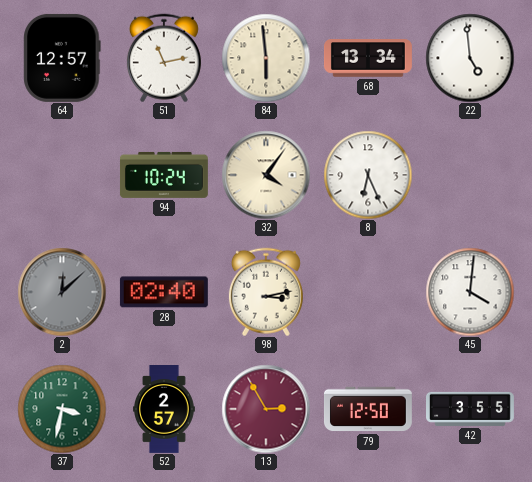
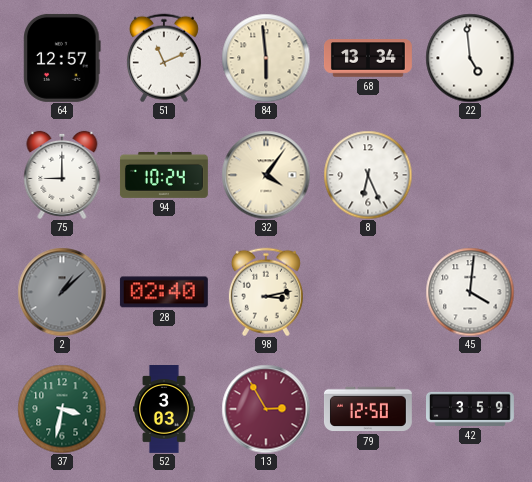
51: 11:13 -> 11:11
75: none -> 9:00
2: 12:08 -> 1:08
52: 2:57 -> 3:03
42: 3:55 -> 3:59
